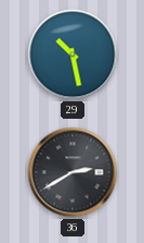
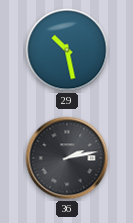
36: 2:40 -> 2:13
